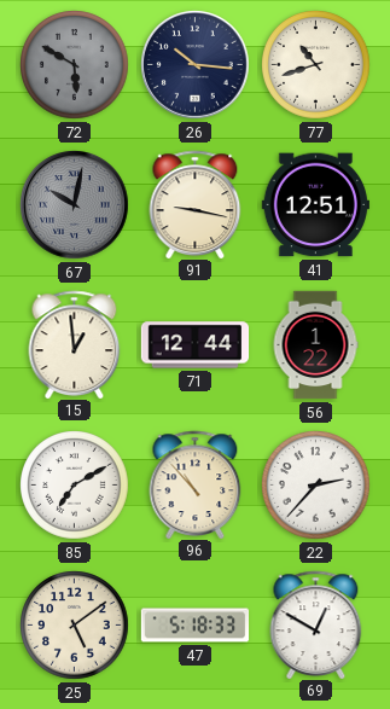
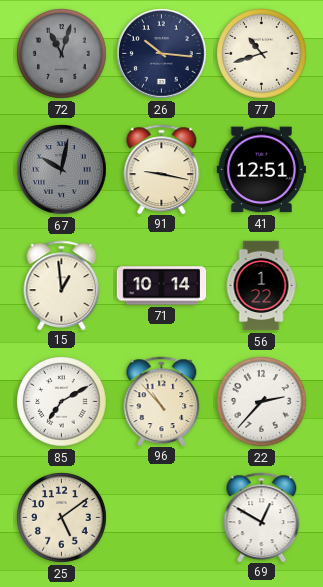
72: 5:50 -> 11:03
71: 12:44 -> 10:14
47: 5:18 -> none
